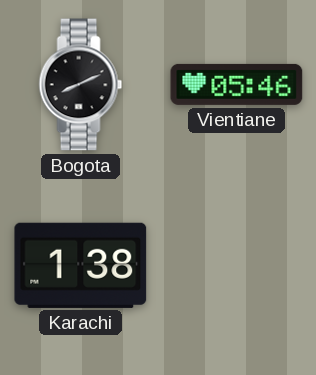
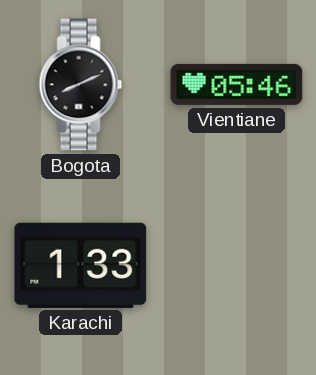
Karachi: 1:38 -> 1:33
